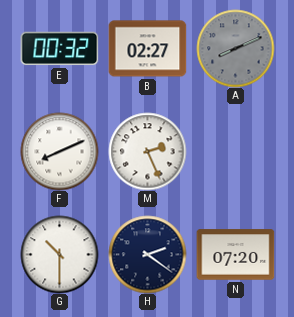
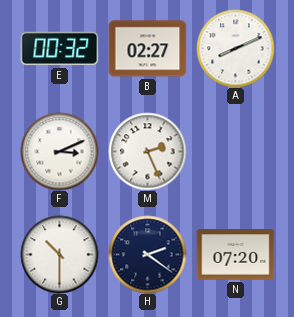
A dial: grey -> white
F: 8:11 -> 3:11
